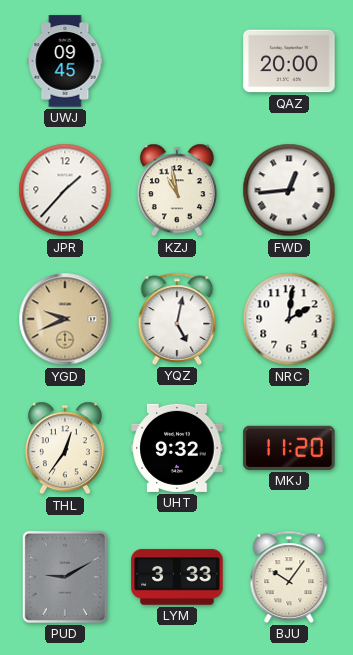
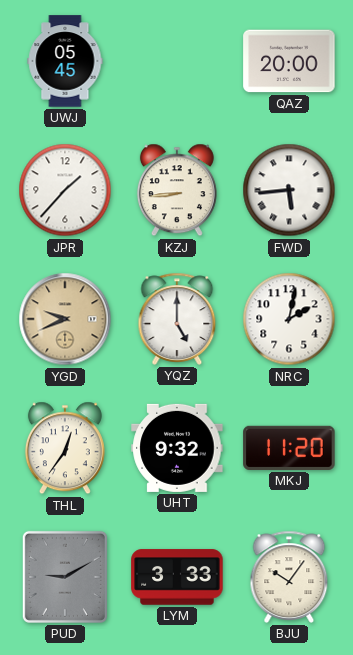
UWJ: 09:45 -> 05:45
KZJ: 10:58 -> 8:44
FWD: 12:44 -> 5:44
YQZ: 5:02 -> 5:00
NRC: 2:01 -> 2:02
